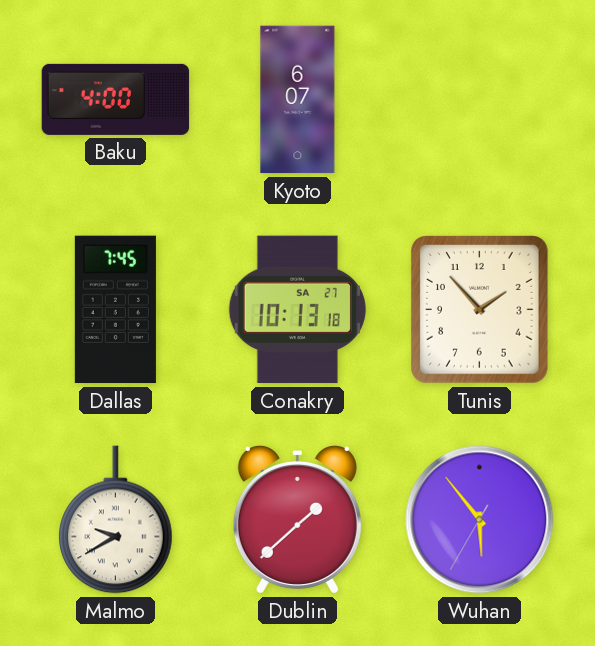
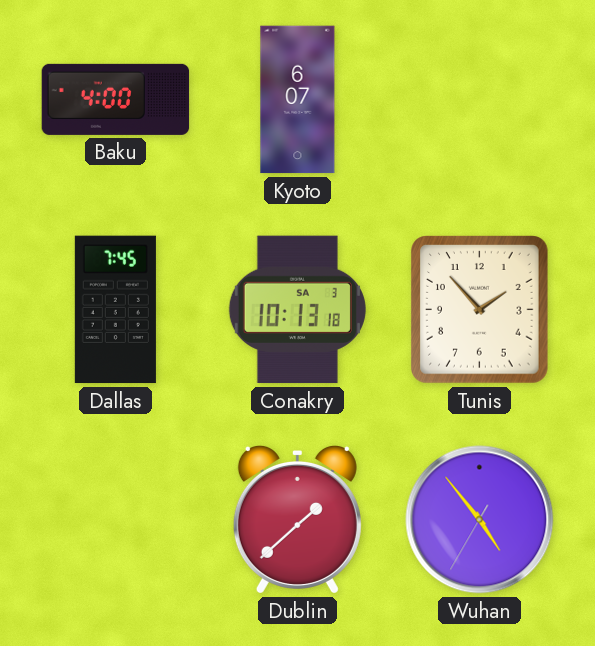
Conakry date: SA 27 -> SA 3
Malmo: 9:40 -> none
Wuhan: 5:53 -> 4:53
